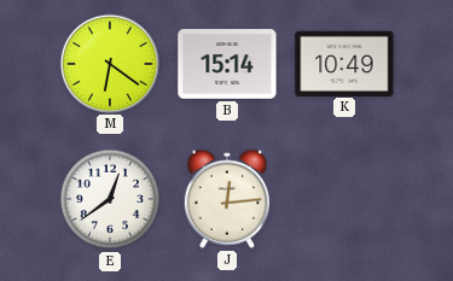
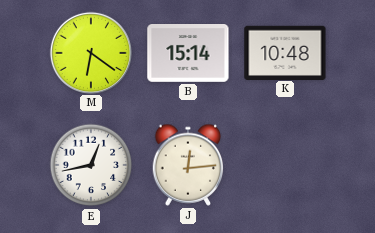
K: 10:49 -> 10:48
E: 12:39 -> 12:43
